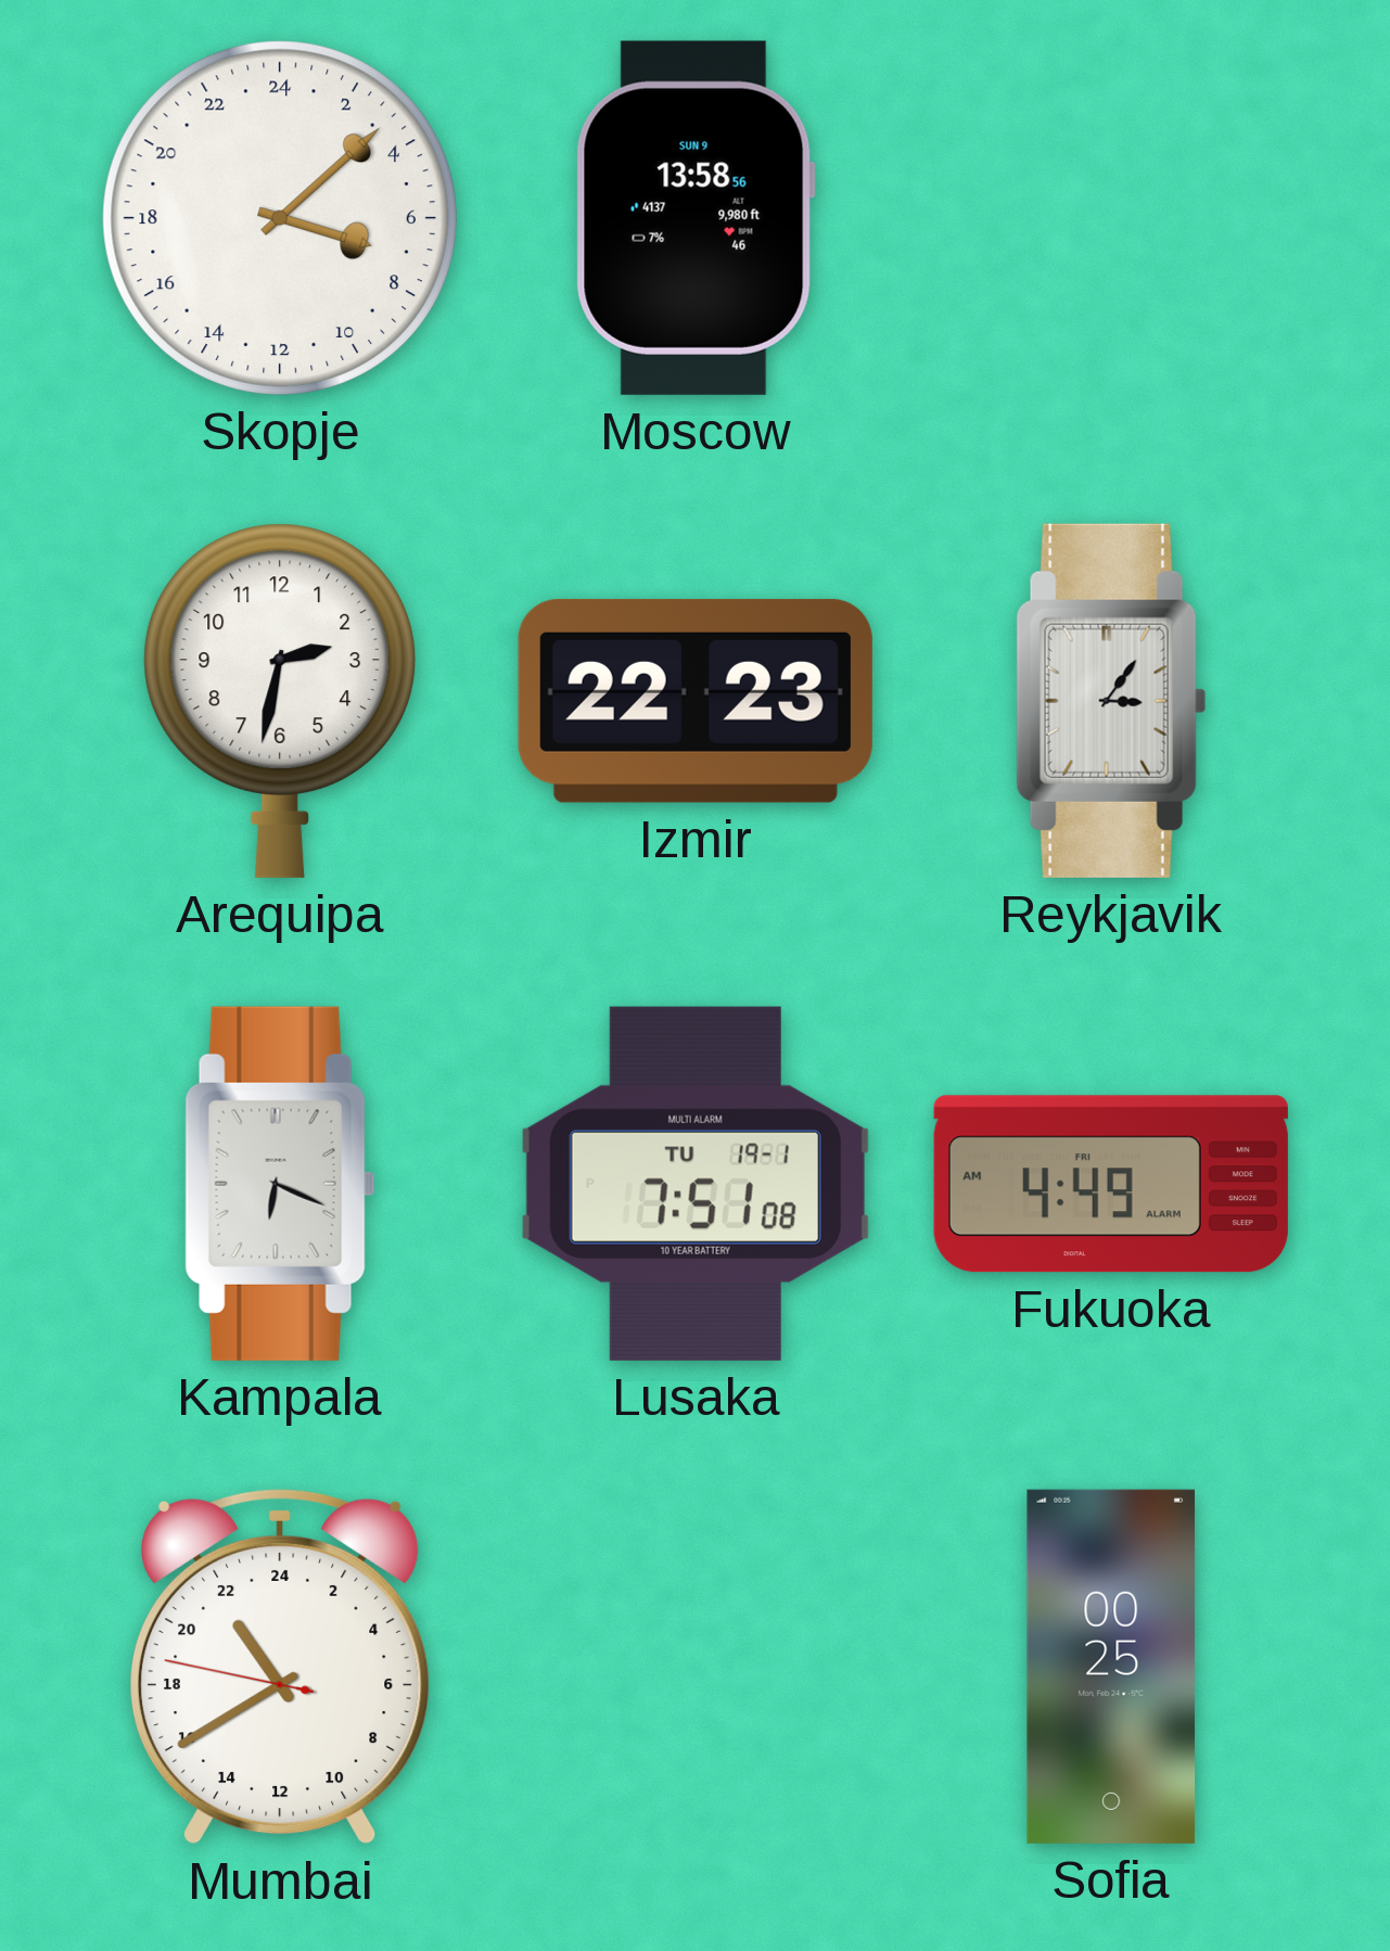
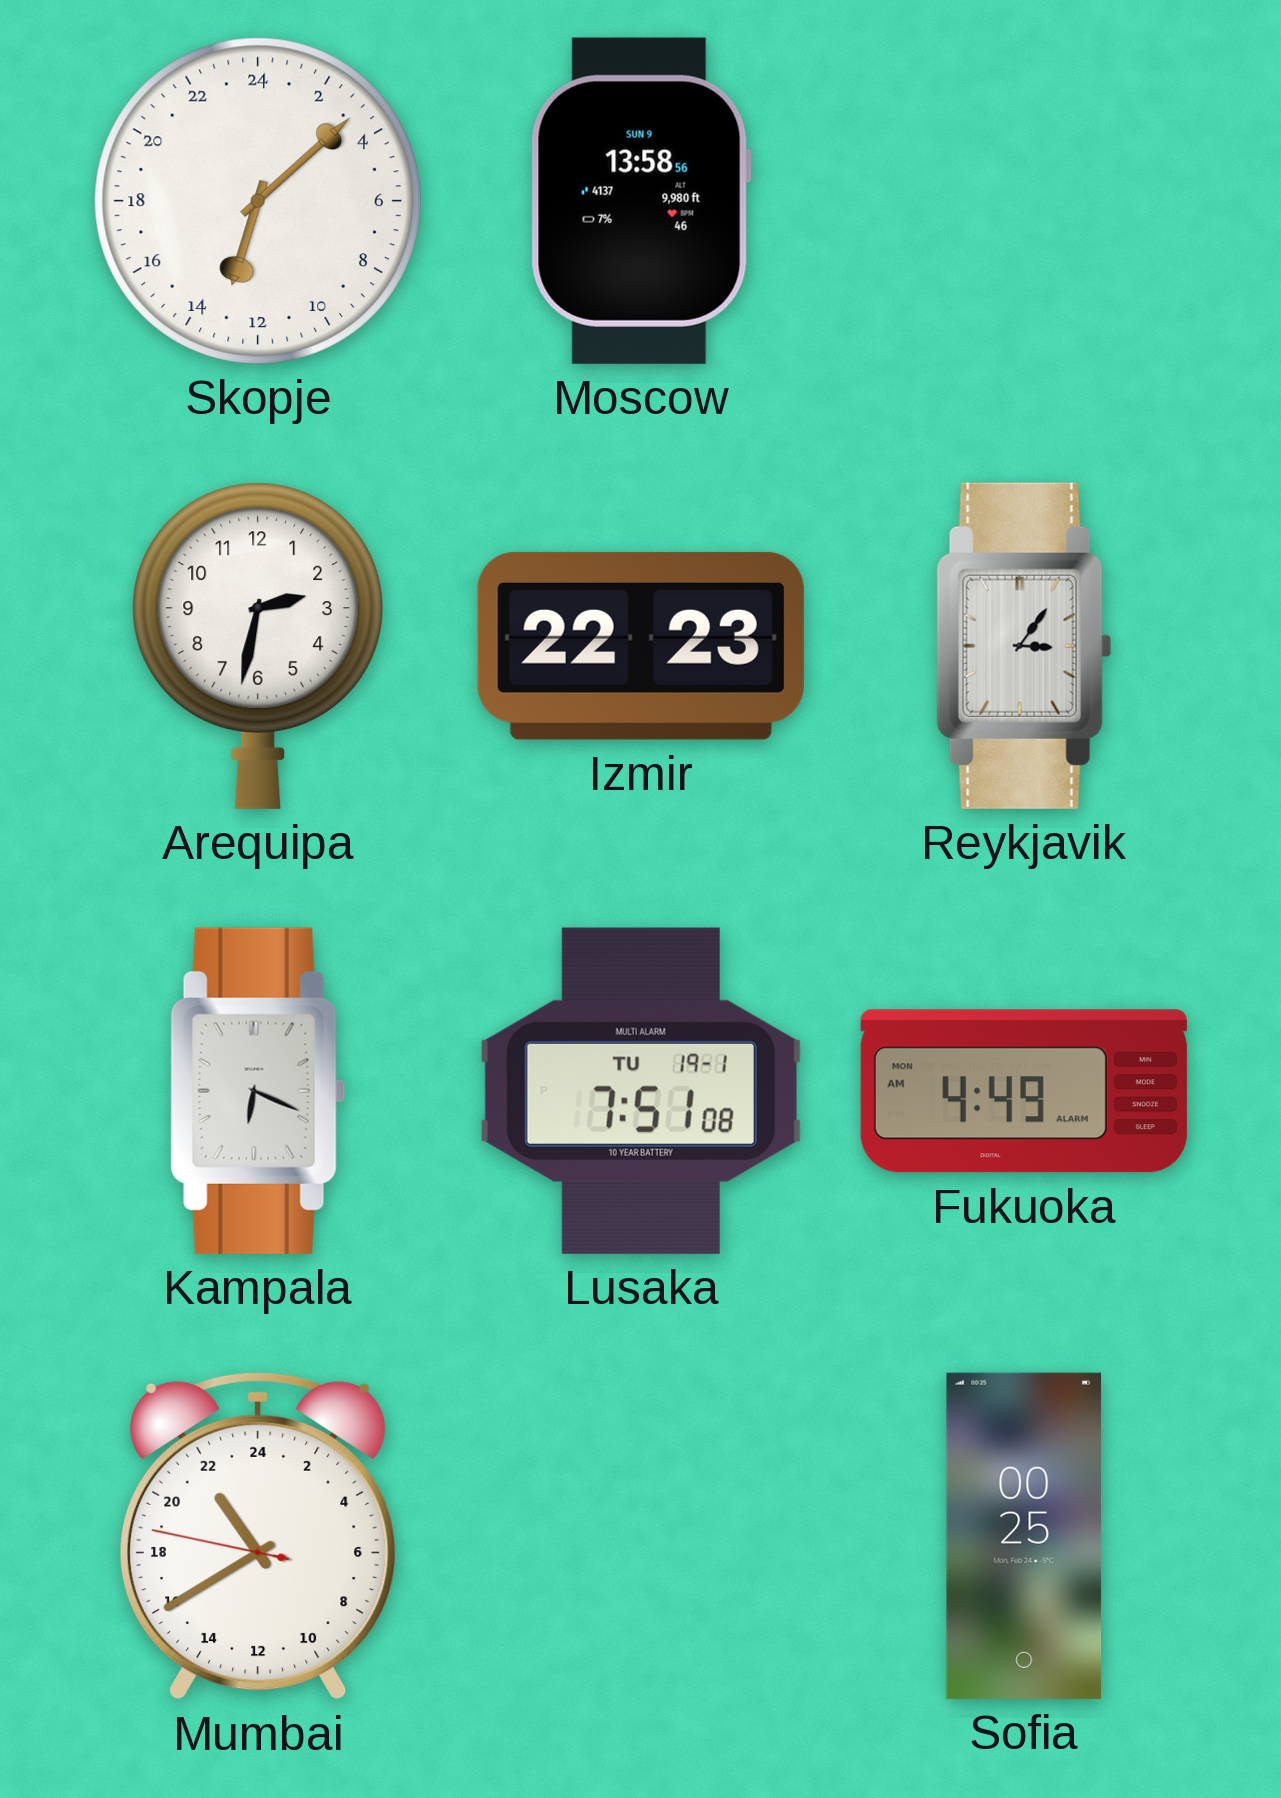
Skopje: 7:08 -> 13:08
Fukuoka date: FRI -> MON
